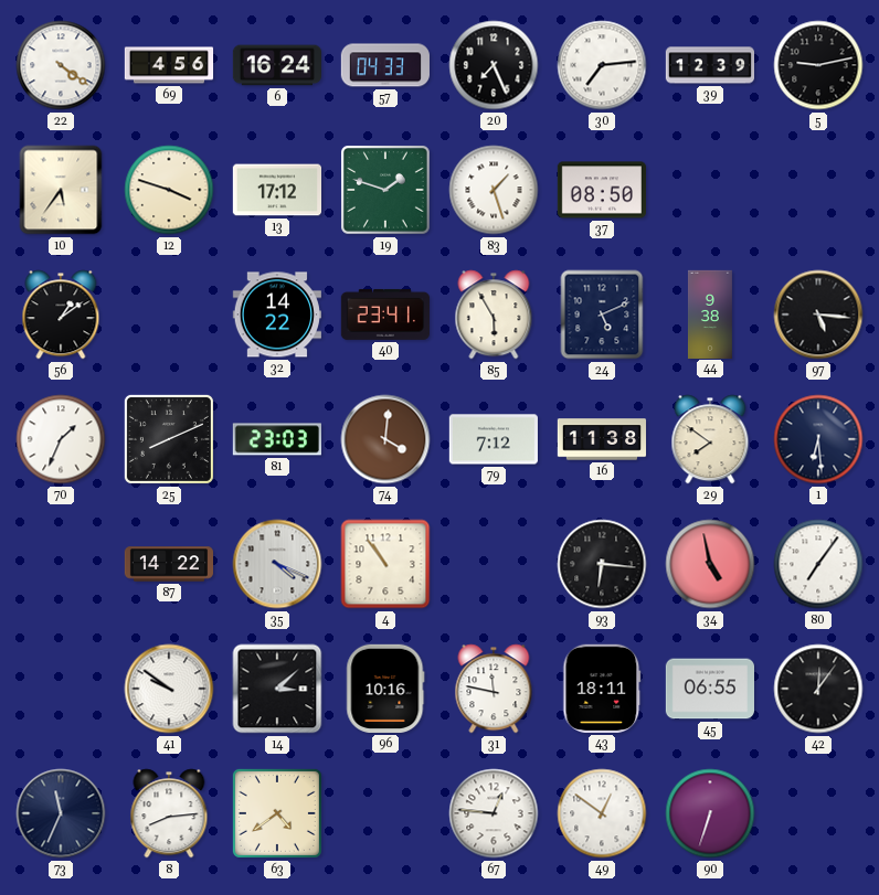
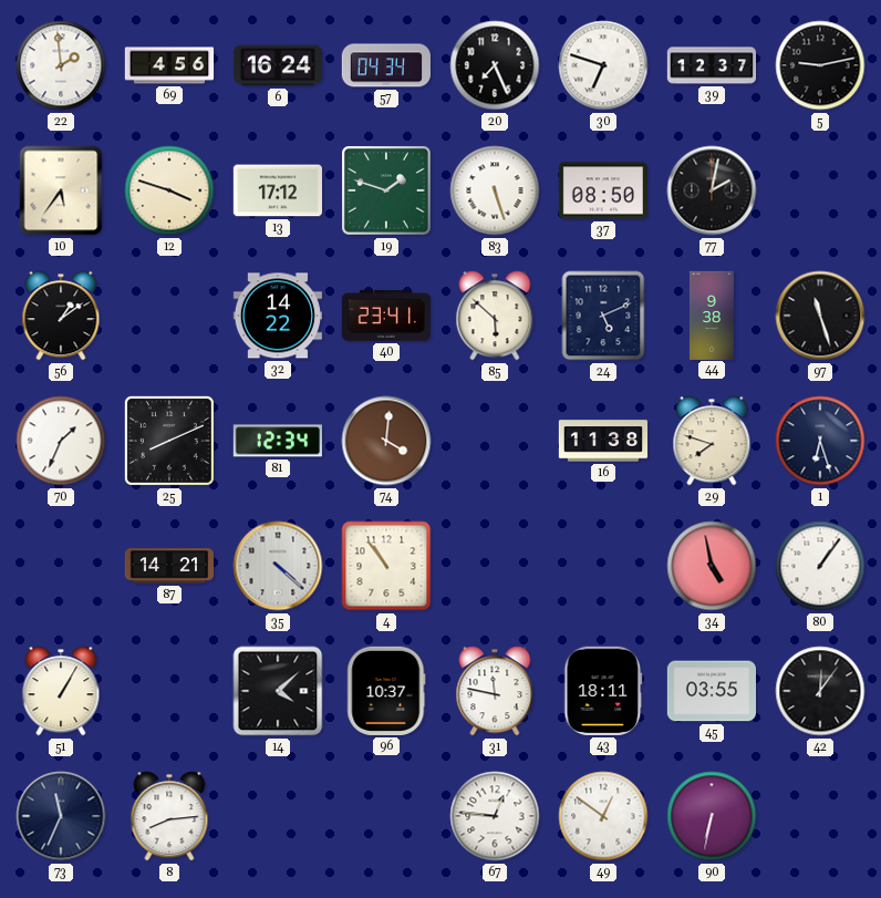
22: 4:21 -> 1:59
57: 04:33 -> 04:34
30: 7:14 -> 6:48
39: 12:39 -> 12:37
83: 1:27 -> 5:27
77: none -> 2:02
85: 5:55 -> 5:52
97: 5:16 -> 11:27
81: 23:03 -> 12:34
79: 7:12 -> none
29: 7:51 -> 7:48
1: 6:29 -> 6:27
87: 14:22 -> 14:21
35: 4:19 -> 4:22
93: 6:16 -> none
80: 7:06 -> 1:06
51: none -> 1:05
41: 9:51 -> none
14: 3:08 -> 4:08
96: 10:16 -> 10:37
45: 06:55 -> 03:55
63: 4:39 -> none
90: 6:33 -> 6:32
